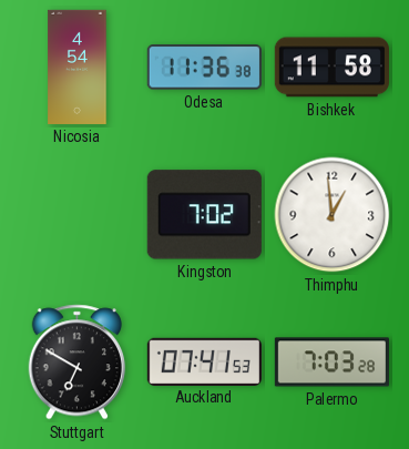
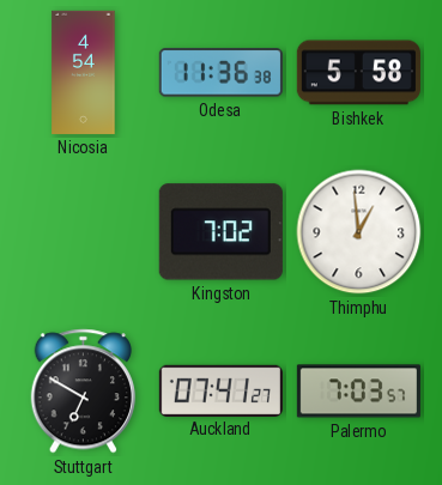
Bishkek: 11:58 -> 5:58
Auckland: 07:41:53 -> 07:41:27
Palermo: 7:03:28 -> 7:03:57
